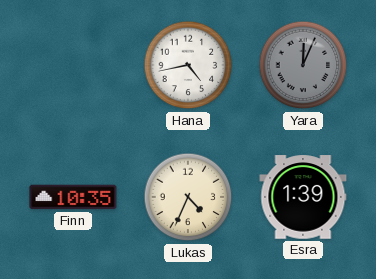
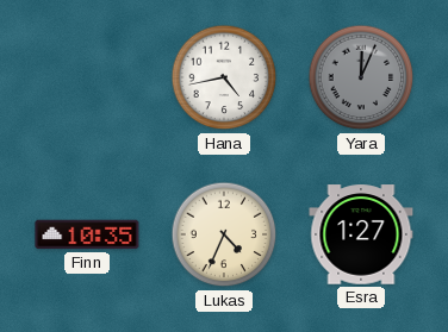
Esra: 1:39 -> 1:27
